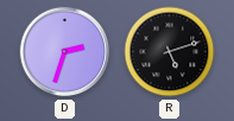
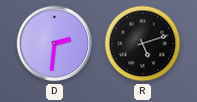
D: 2:33 -> 2:31
